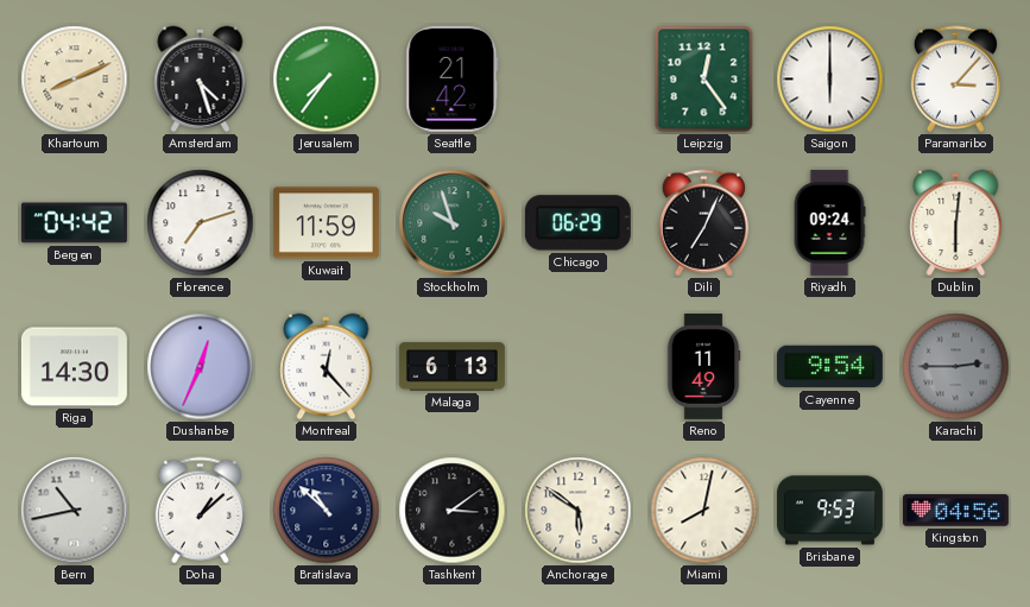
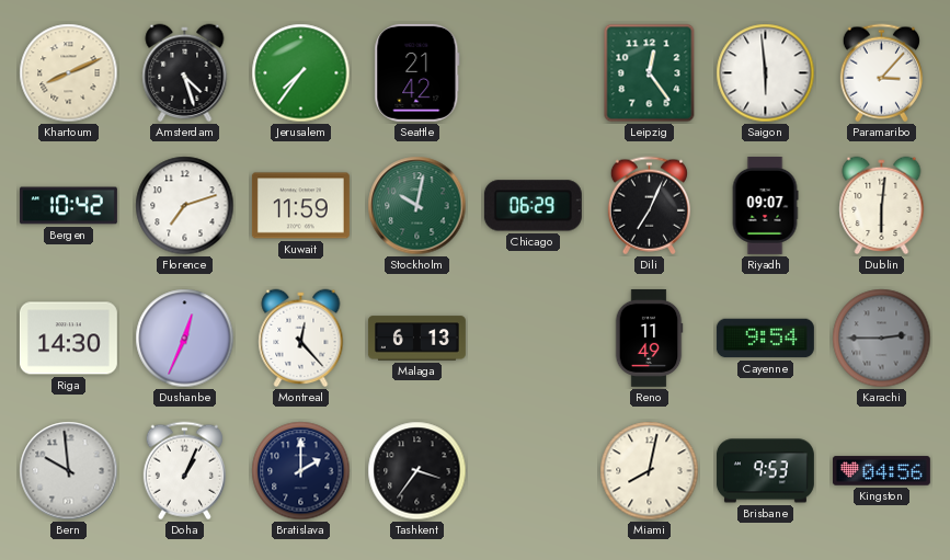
Saigon: 6:00 -> 5:59
Bergen: 04:42 -> 10:42
Stockholm: 9:57 -> 10:02
Riyadh: 09:24 -> 09:07
Bern: 10:43 -> 9:59
Doha: 1:08 -> 1:04
Bratislava: 10:52 -> 2:00
Tashkent: 3:09 -> 3:36
Anchorage: 5:51 -> none
